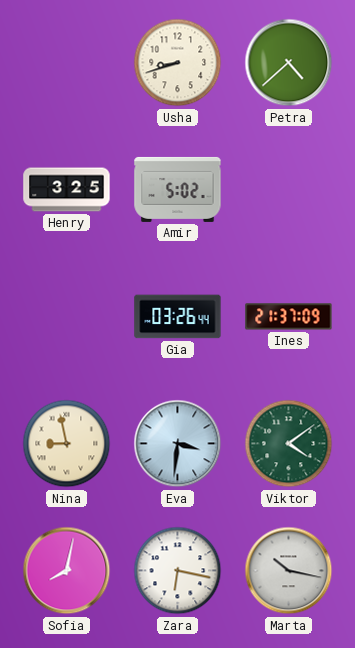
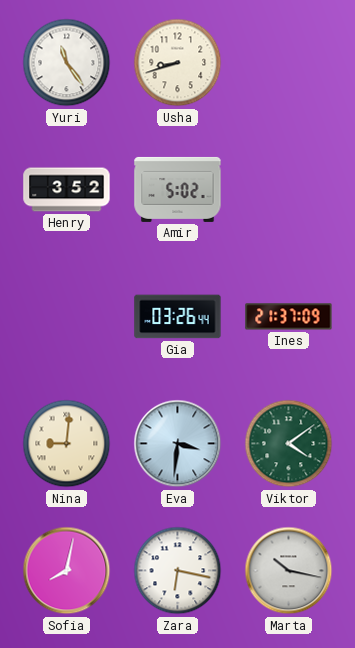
Yuri: none -> 11:24
Petra: 4:38 -> none
Henry: 3:25 -> 3:52
Nina: 8:58 -> 9:01
